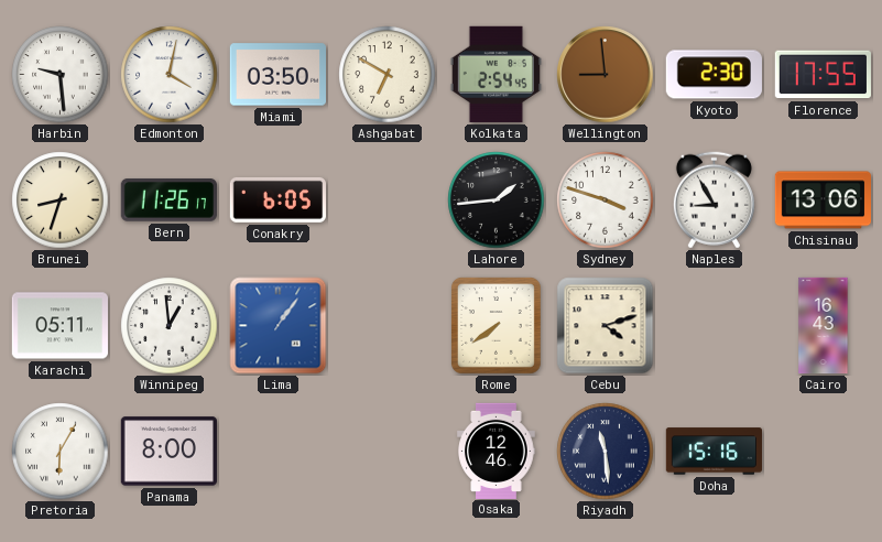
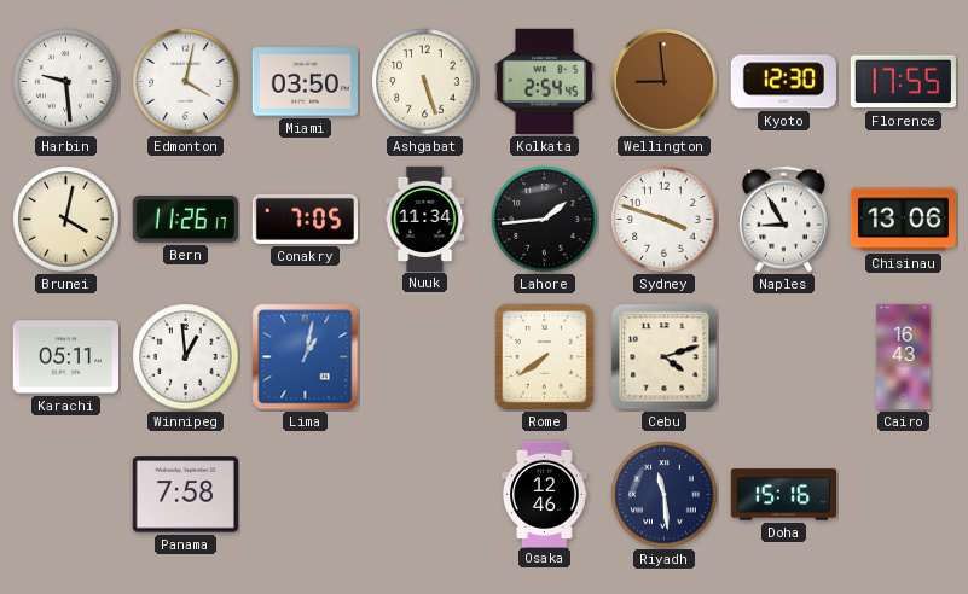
Ashgabat: 6:50 -> 5:27
Kyoto: 2:30 -> 12:30
Brunei: 8:33 -> 4:02
Conakry: 6:05 -> 7:05
Nuuk: none -> 11:34
Lima: 1:06 -> 1:02
Pretoria: 6:05 -> none
Panama: 8:00 -> 7:58
